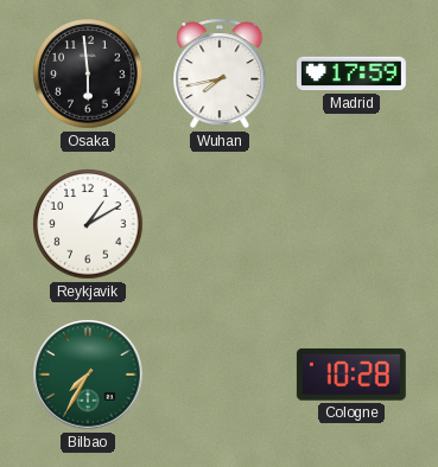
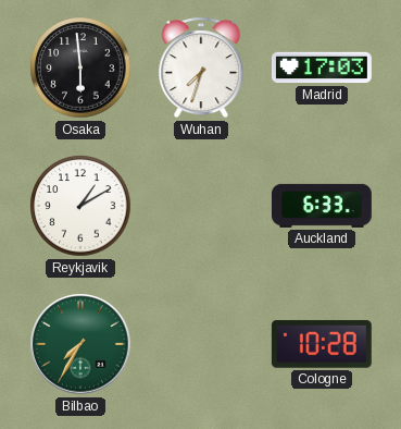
Wuhan: 7:43 -> 7:33
Madrid: 17:59 -> 17:03
Auckland: none -> 6:33
